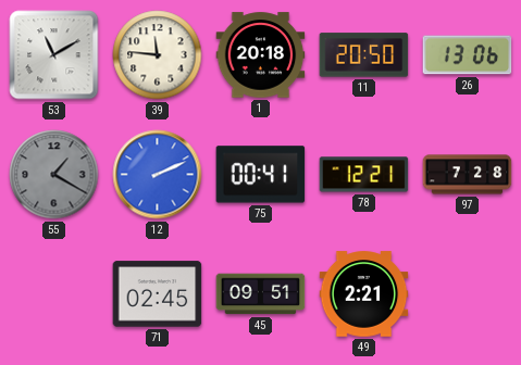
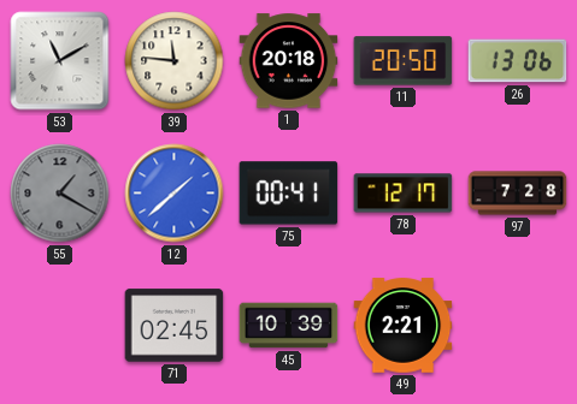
12: 2:11 -> 1:38
78: 12:21 -> 12:17
45: 09:51 -> 10:39
